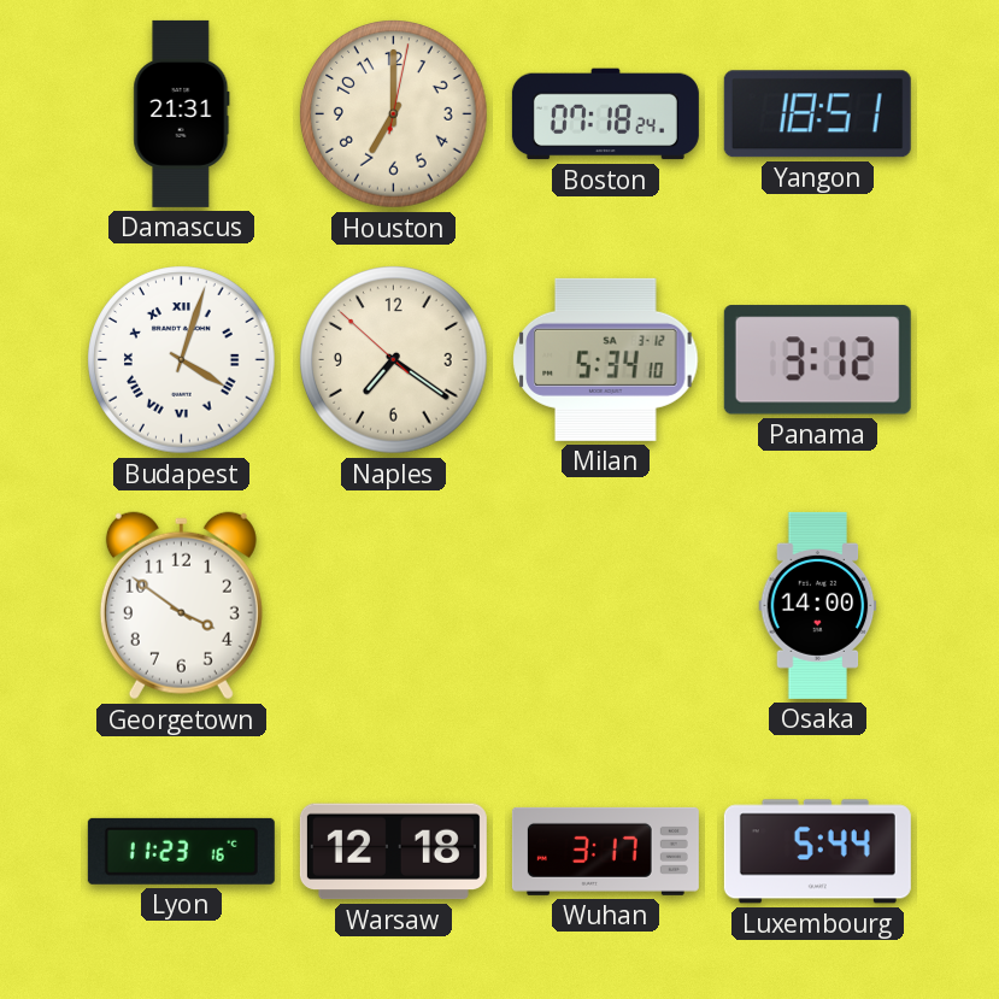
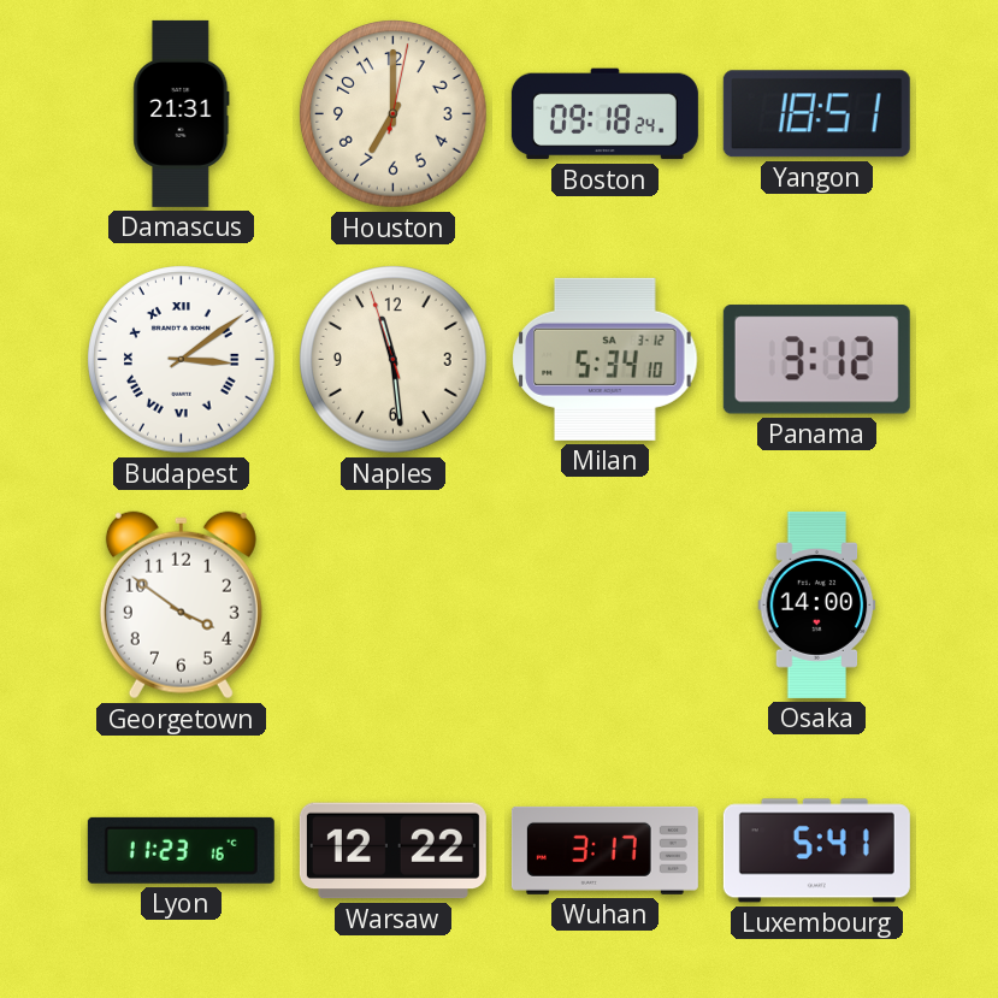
Boston: 07:18 -> 09:18
Budapest: 4:03 -> 3:09
Naples: 7:20 -> 11:28
Warsaw: 12:18 -> 12:22
Luxembourg: 5:44 -> 5:41
